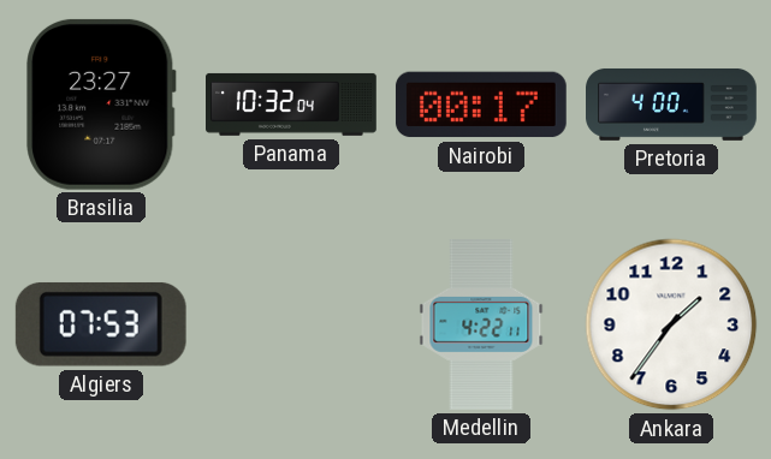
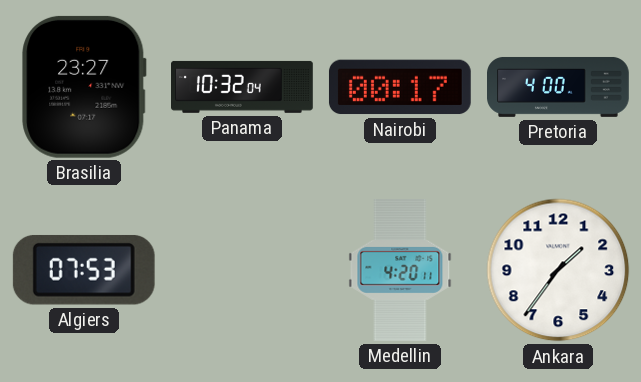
Medellin: 4:22 -> 4:20
